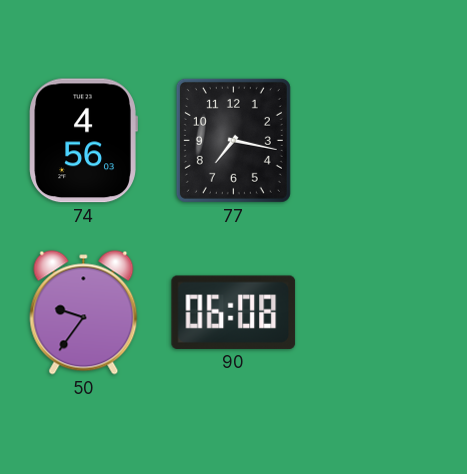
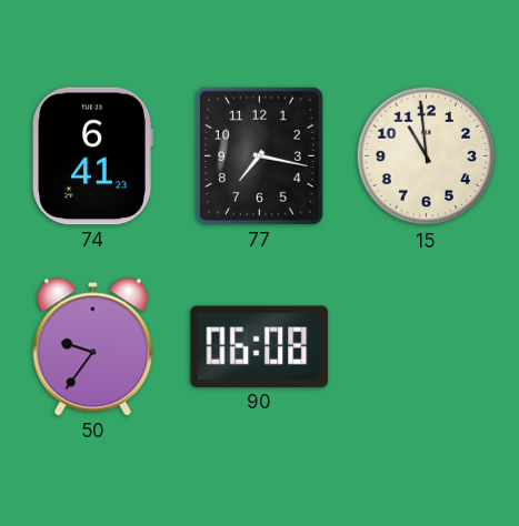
74: 4:56 -> 6:41
15: none -> 10:59
